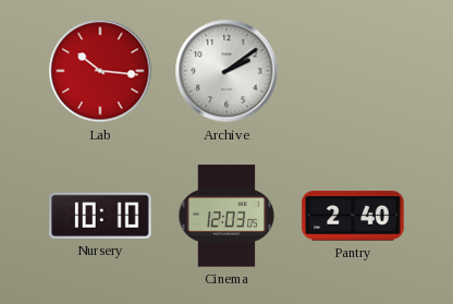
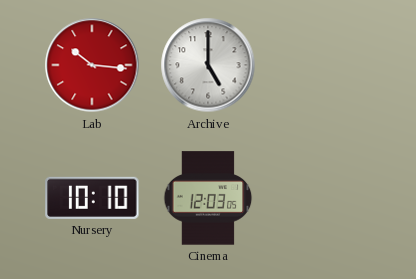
Archive: 2:09 -> 5:00
Pantry: 2:40 -> none
